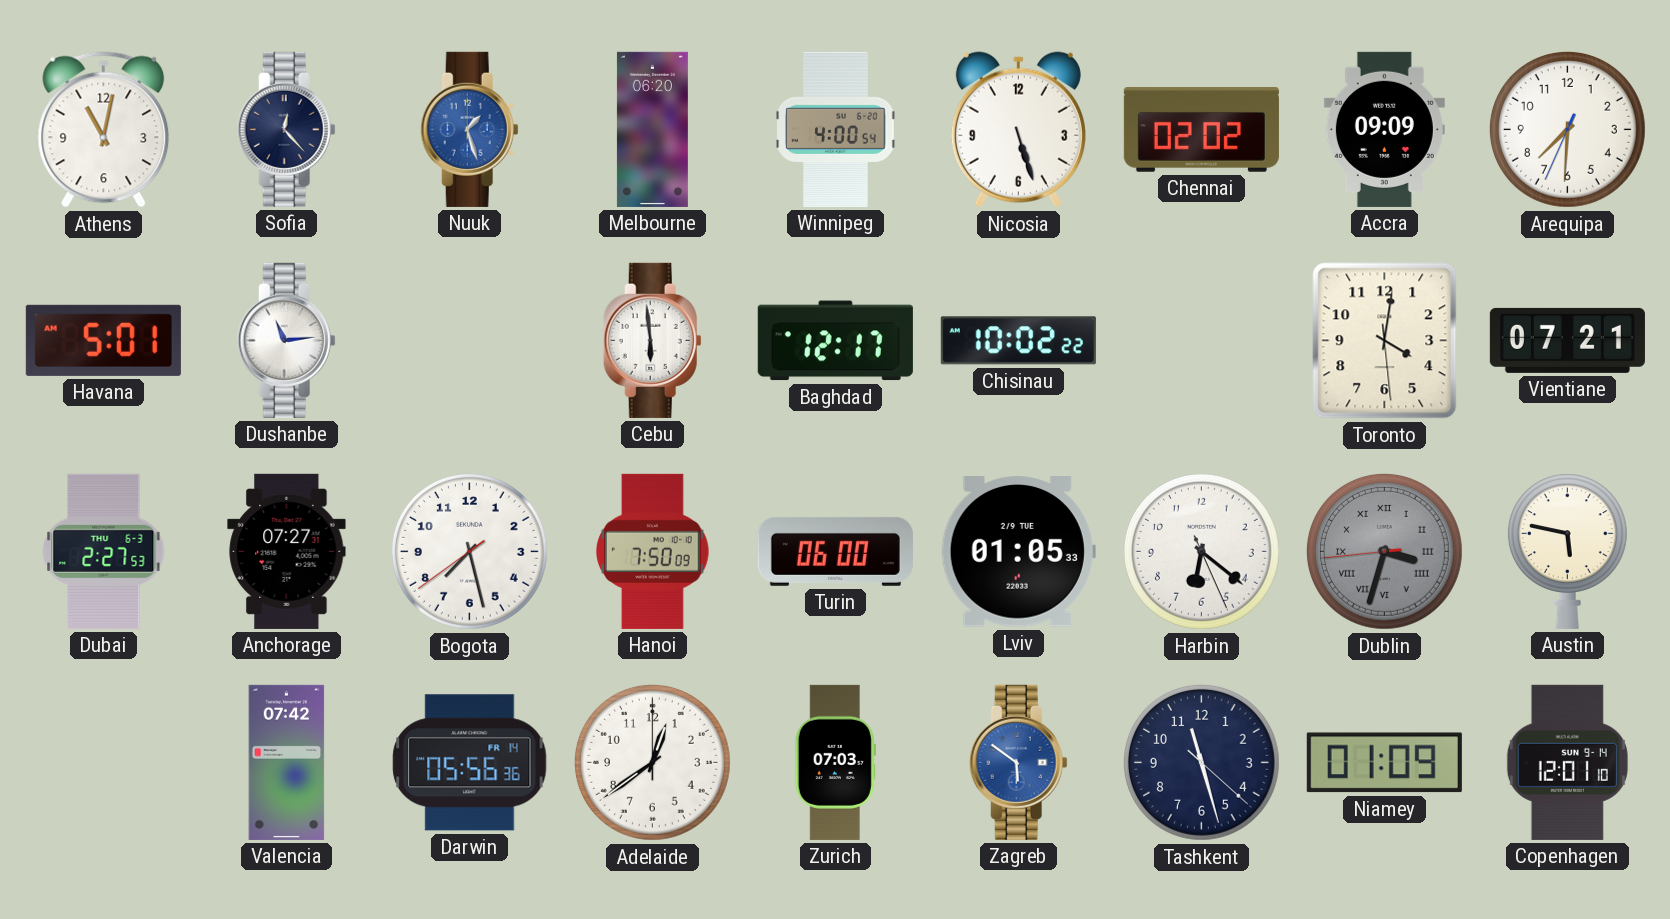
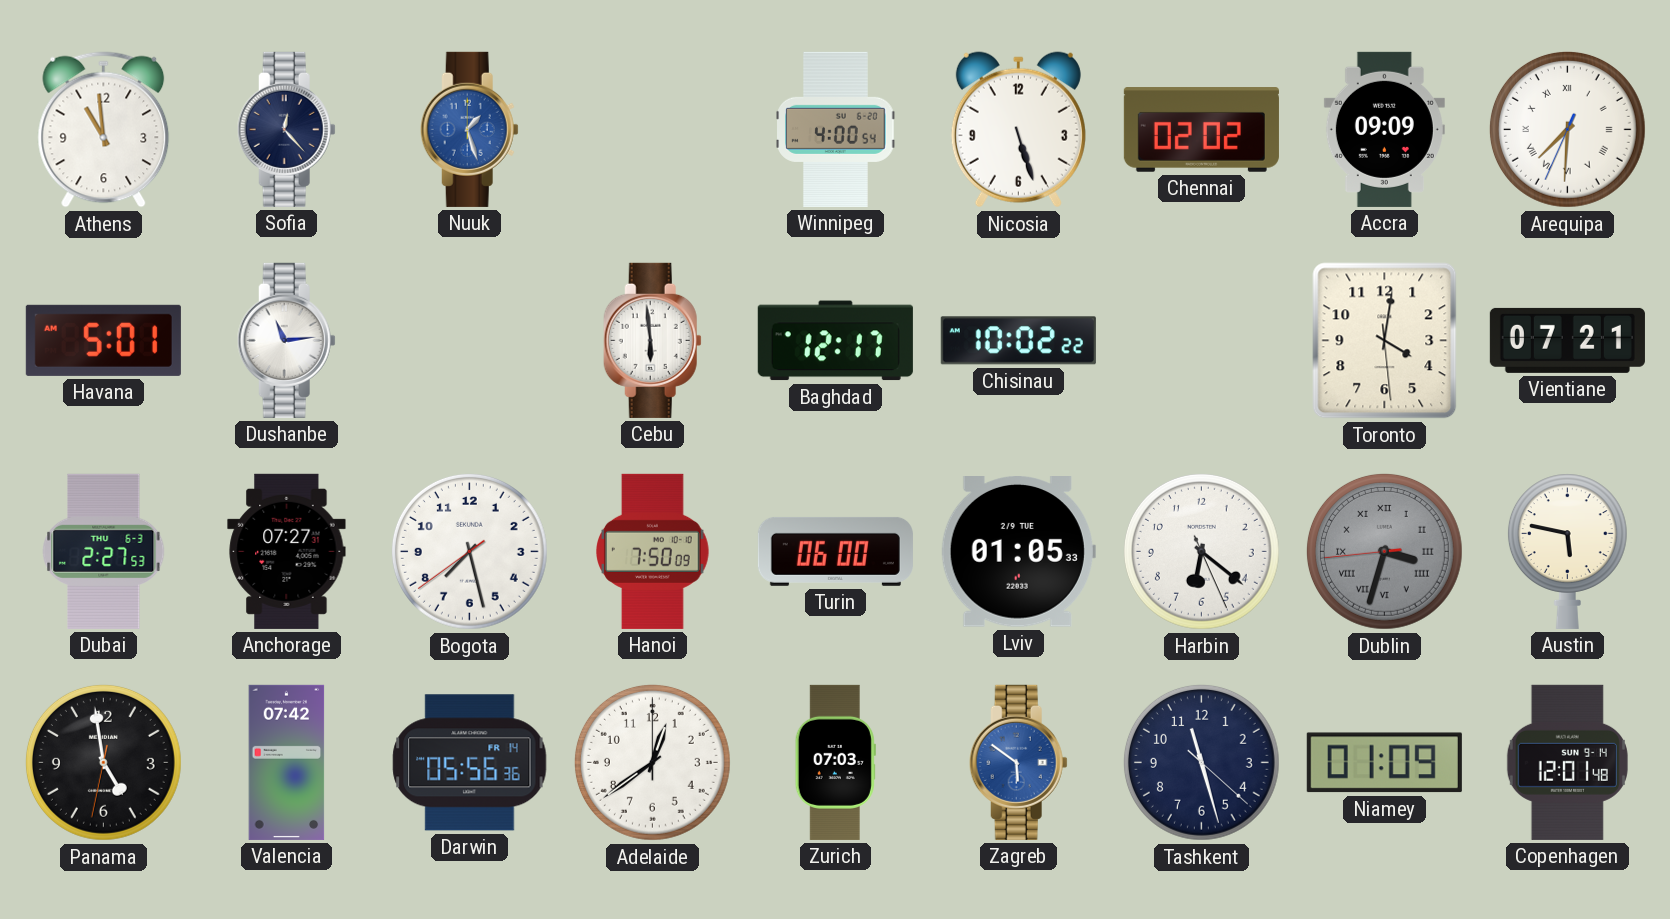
Athens: 11:02 -> 10:59
Melbourne: 06:20 -> none
Arequipa numerals: Arabic -> Roman
Panama: none -> 4:58
Copenhagen: 12:01:10 -> 12:01:48
